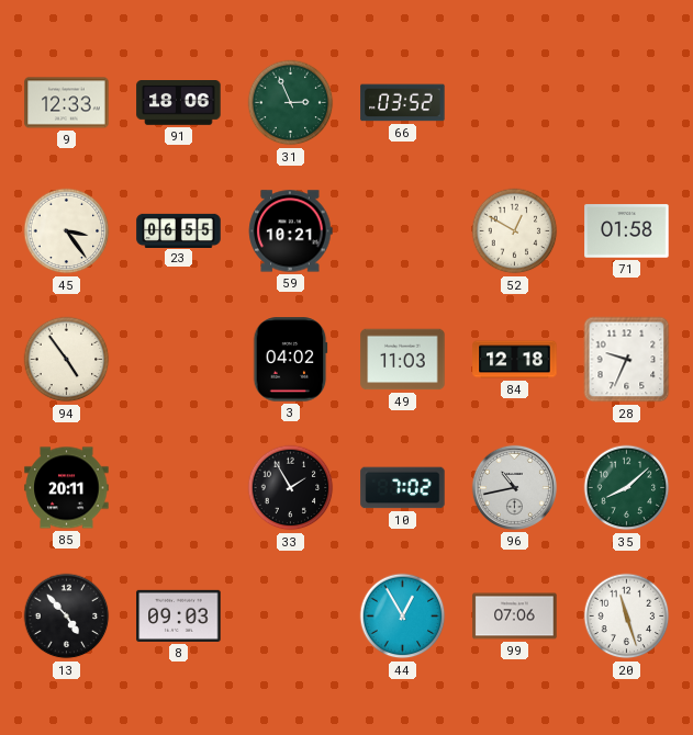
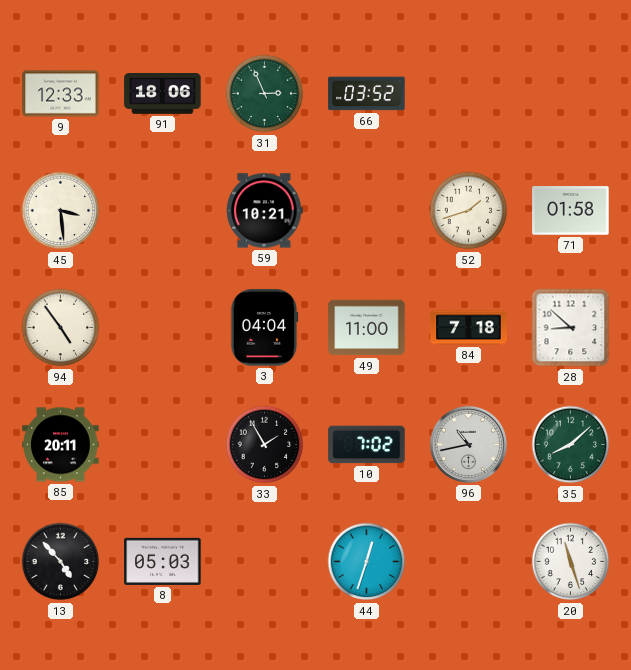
45: 3:24 -> 3:29
23: 06:55 -> none
52: 12:50 -> 1:42
3: 04:02 -> 04:04
49: 11:03 -> 11:00
84: 12:18 -> 7:18
28: 9:34 -> 8:52
8: 09:03 -> 05:03
44: 12:55 -> 12:33
99: 07:06 -> none
